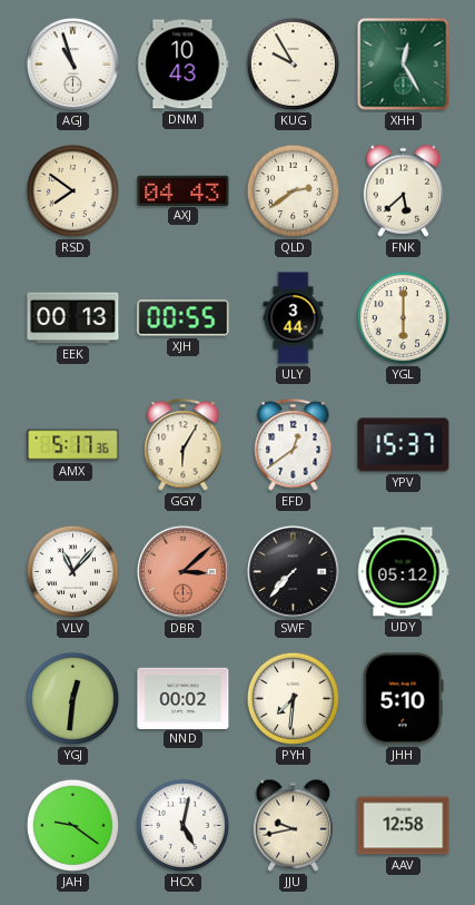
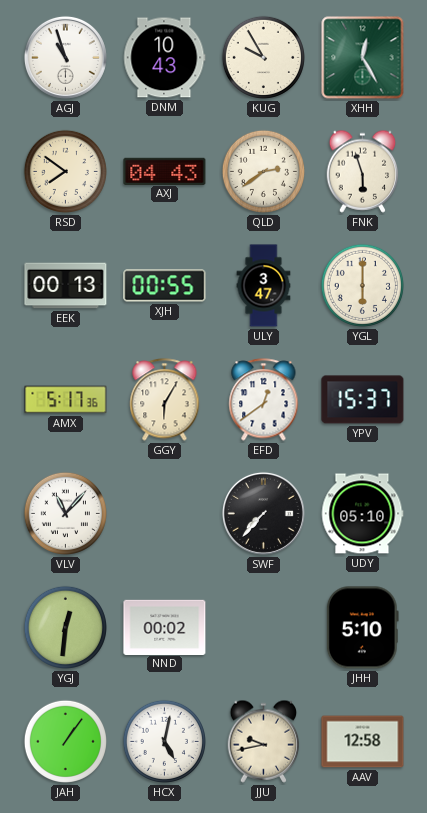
FNK: 5:38 -> 5:57
ULY: 3:44 -> 3:47
DBR: 3:08 -> none
UDY: 05:12 -> 05:10
PYH: 7:31 -> none
JAH: 9:21 -> 1:06
